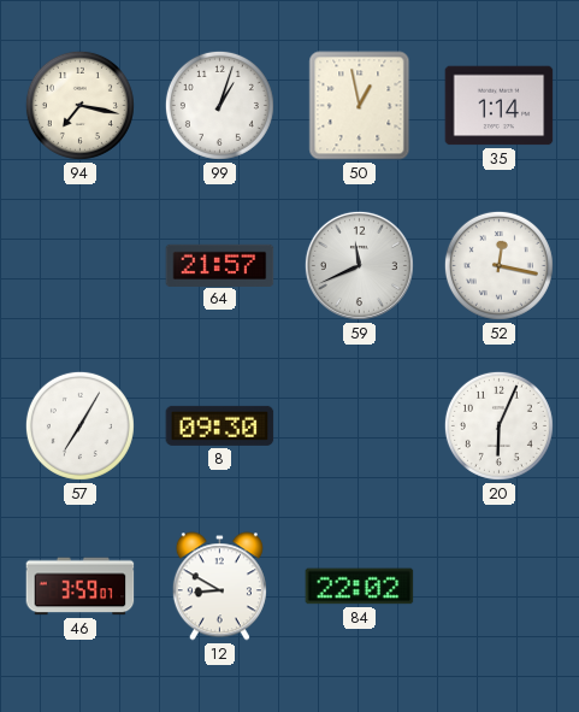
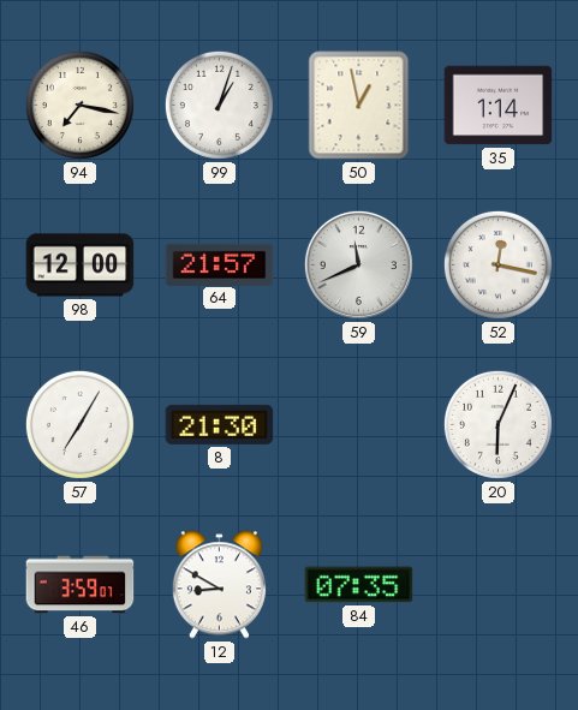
98: none -> 12:00
8: 09:30 -> 21:30
84: 22:02 -> 07:35
